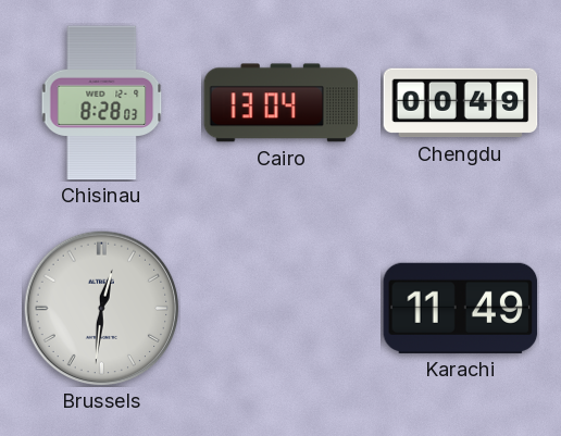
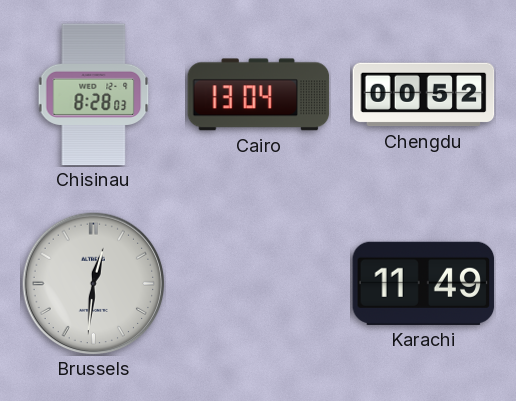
Chengdu: 00:49 -> 00:52
